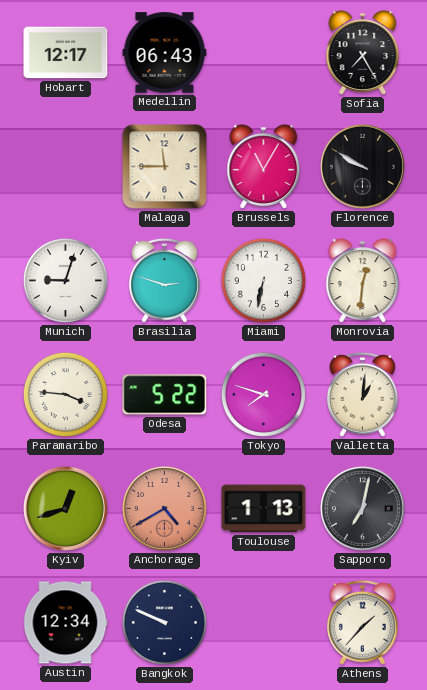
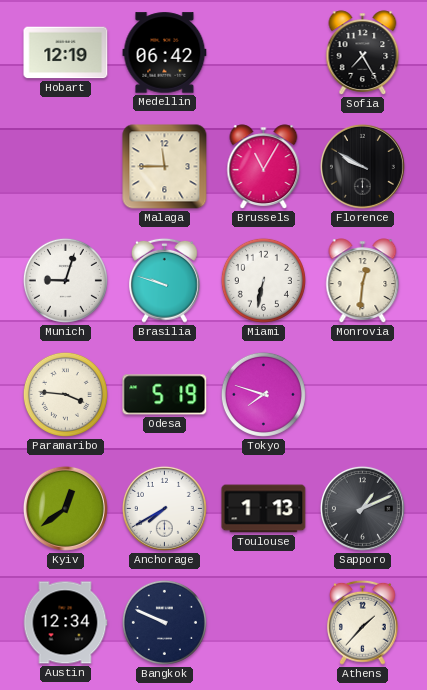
Hobart: 12:17 -> 12:19
Medellin: 06:43 -> 06:42
Brasilia: 2:48 -> 9:48
Odesa: 5:22 -> 5:19
Valletta: 1:01 -> none
Kyiv: 12:42 -> 12:39
Anchorage: 4:40 -> 7:40
Anchorage dial: salmon -> white
Sapporo: 7:02 -> 1:11
